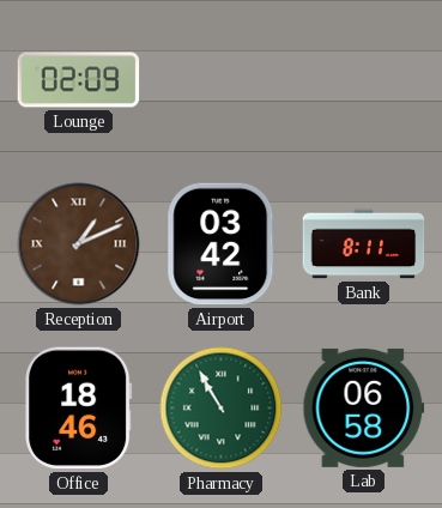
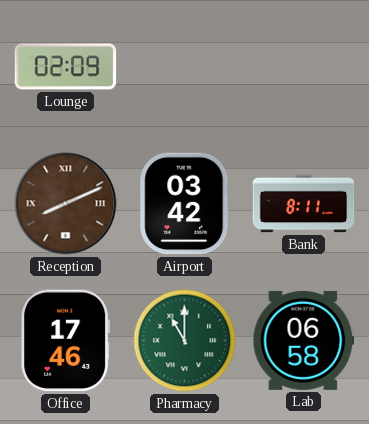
Reception: 1:11 -> 8:11
Office: 18:46 -> 17:46
Pharmacy: 10:55 -> 11:00
